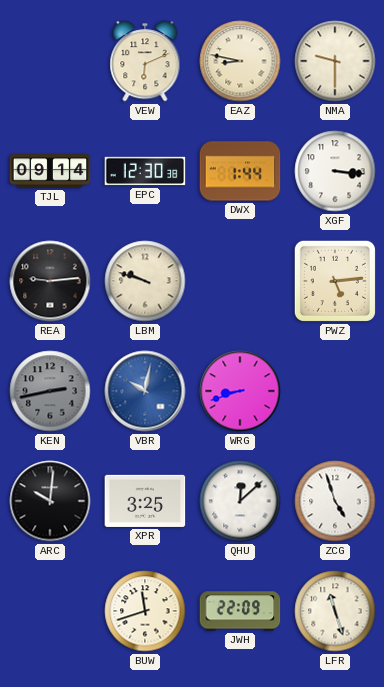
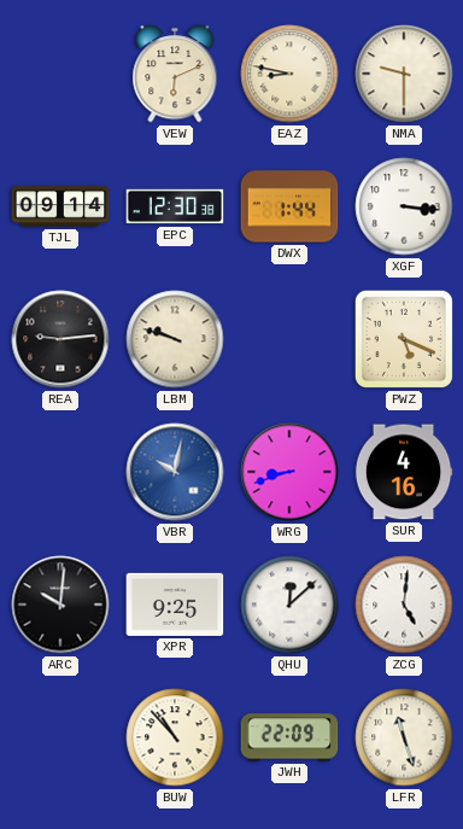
PWZ: 5:14 -> 5:19
KEN: 2:43 -> none
SUR: none -> 4:16
XPR: 3:25 -> 9:25
ZCG: 4:57 -> 5:01
BUW: 11:42 -> 10:53
